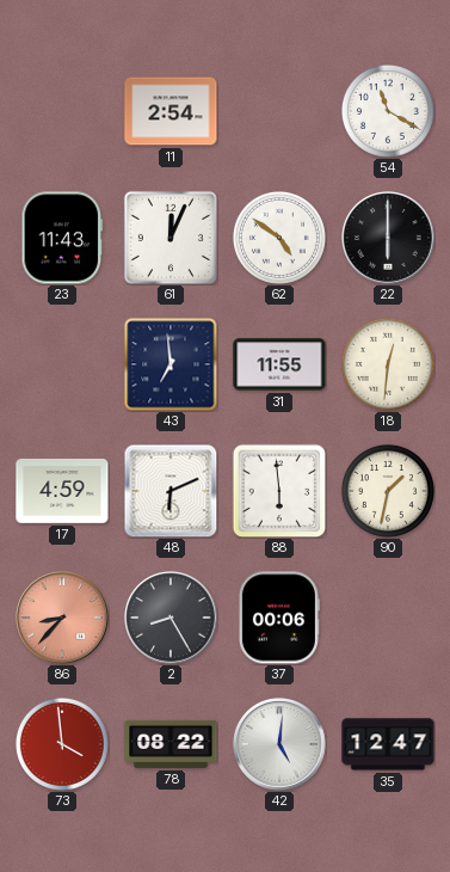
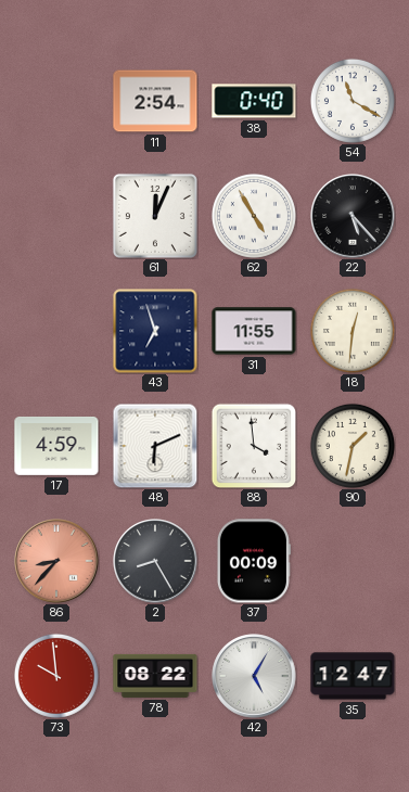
38: none -> 0:40
23: 11:43 -> none
62: 4:51 -> 4:55
22: 6:00 -> 5:23
43: 6:59 -> 6:57
88: 5:59 -> 3:59
37: 00:06 -> 00:09
73: 3:59 -> 9:59
42: 5:01 -> 5:05
